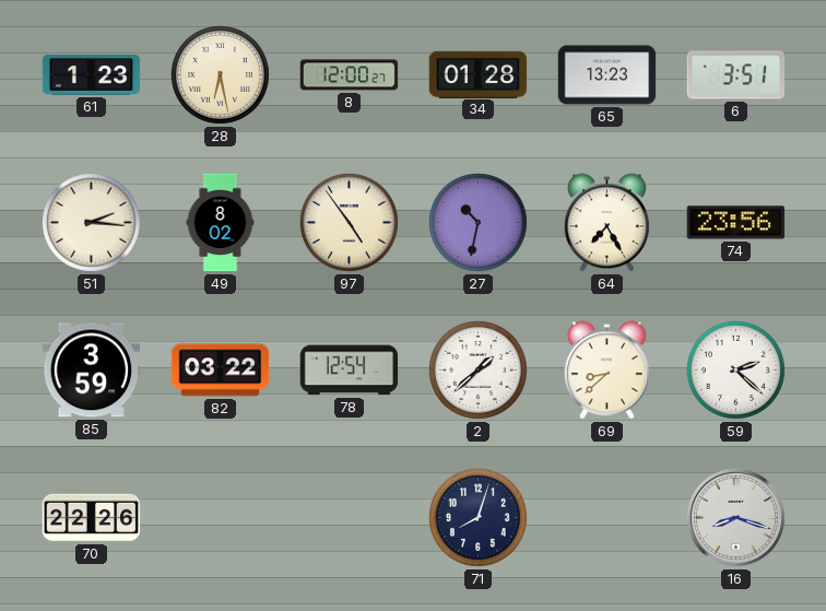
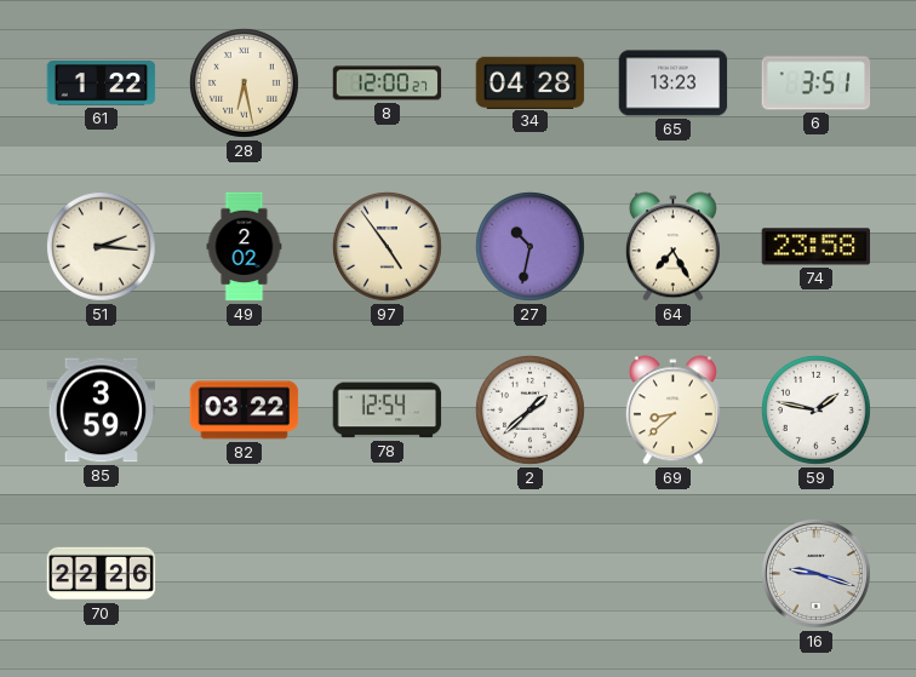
61: 1:23 -> 1:22
34: 01:28 -> 04:28
49: 8:02 -> 2:02
74: 23:56 -> 23:58
59: 2:22 -> 1:47
71: 8:03 -> none
16: 8:18 -> 9:18
